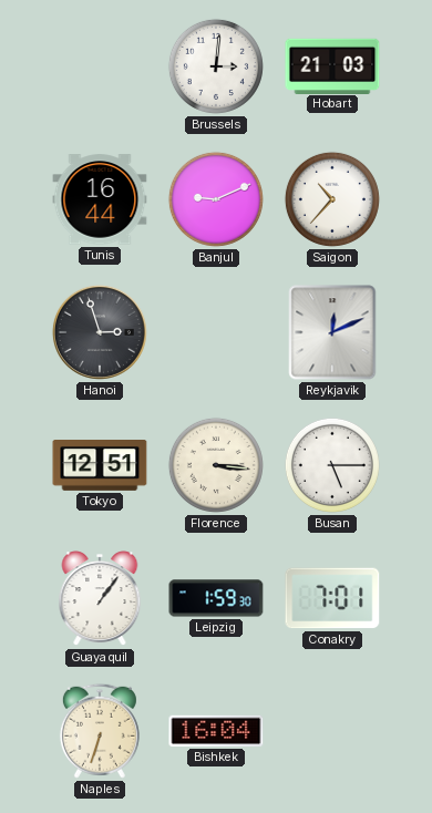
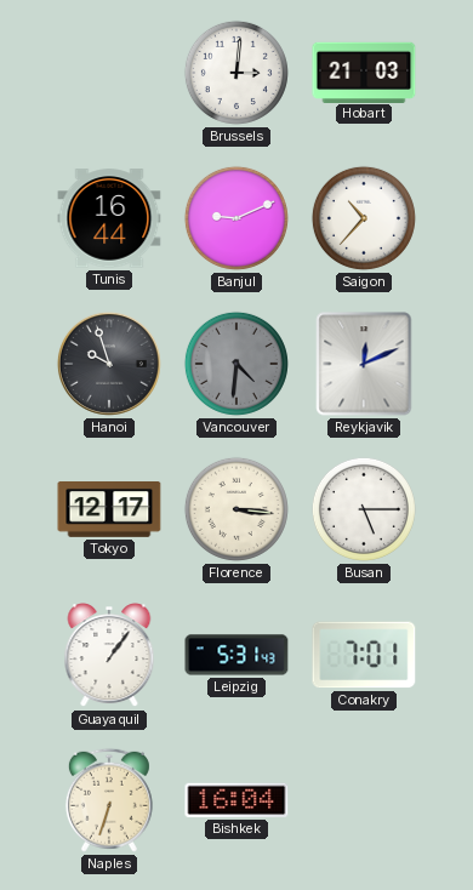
Hanoi: 2:57 -> 9:57
Vancouver: none -> 4:31
Tokyo: 12:51 -> 12:17
Leipzig: 1:59 -> 5:31
